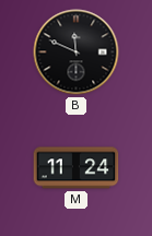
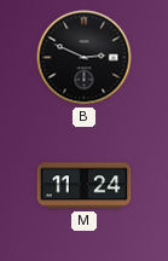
B: 11:49 -> 2:49
